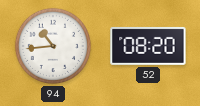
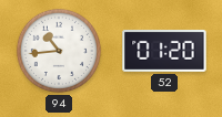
52: 08:20 -> 01:20
